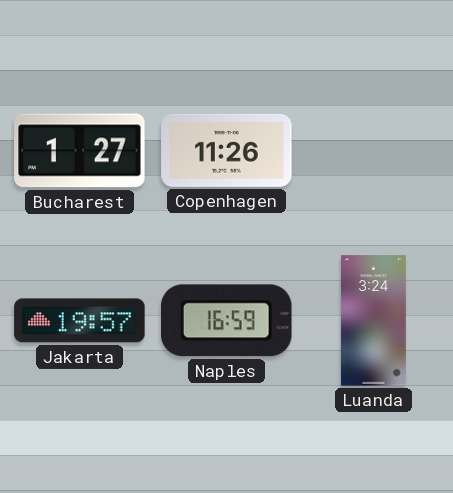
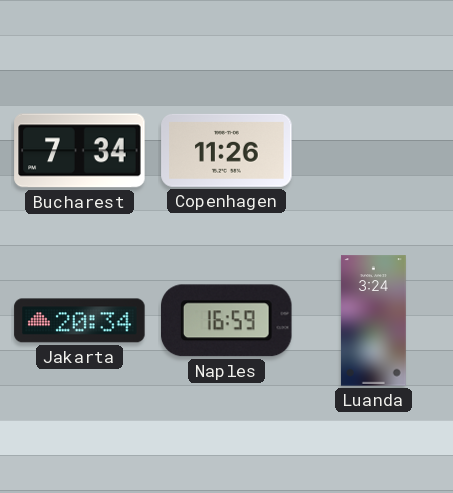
Bucharest: 1:27 -> 7:34
Jakarta: 19:57 -> 20:34
